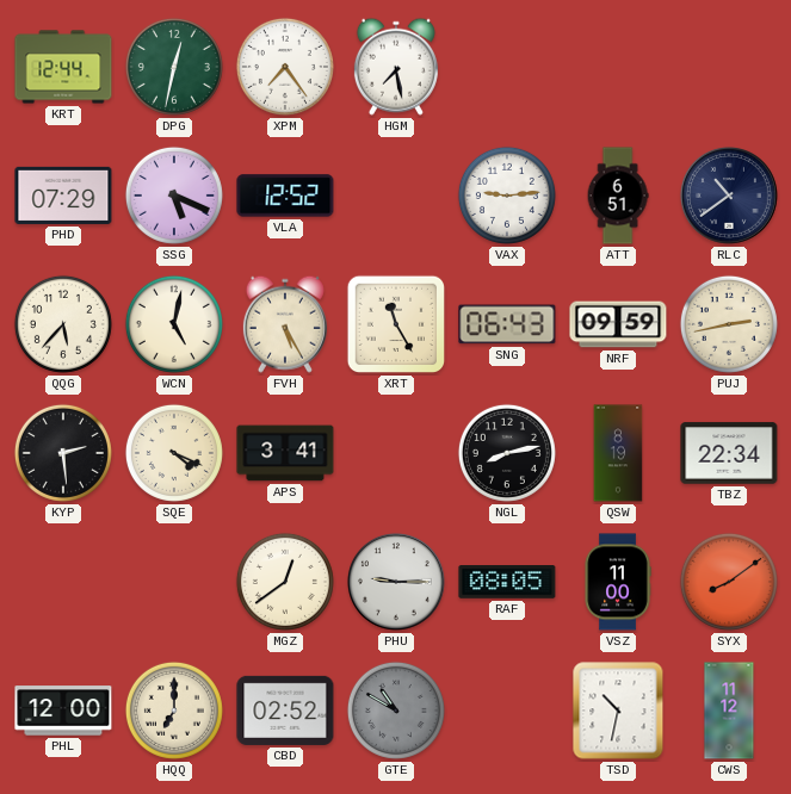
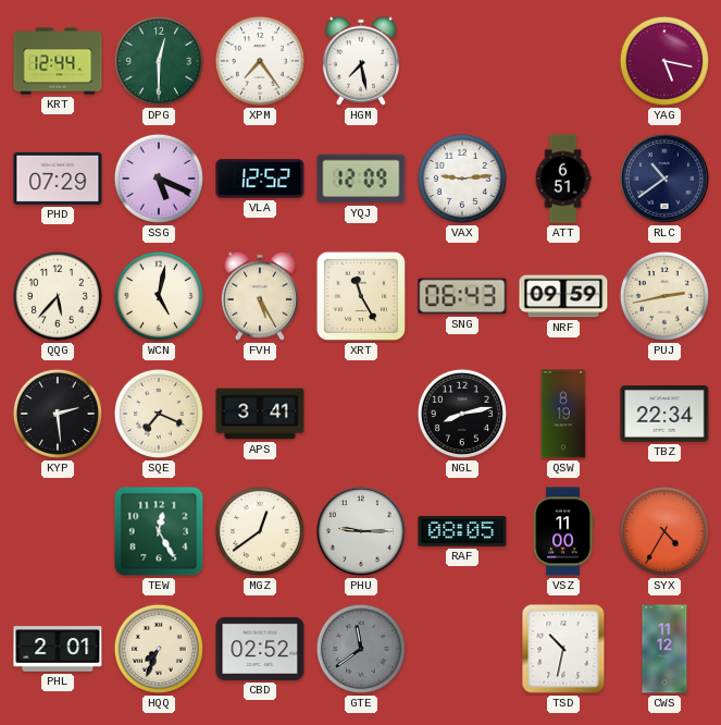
DPG: 12:32 -> 12:30
YAG: none -> 5:17
YQJ: none -> 12:09
SQE: 4:19 -> 7:19
TEW: none -> 12:25
SYX: 8:09 -> 4:35
PHL: 12:00 -> 2:01
HQQ: 7:00 -> 7:34
GTE: 10:50 -> 11:39
